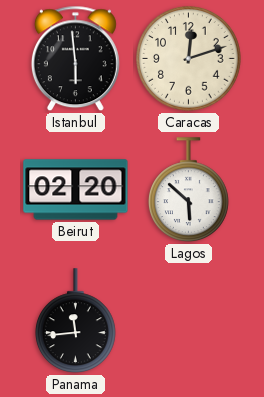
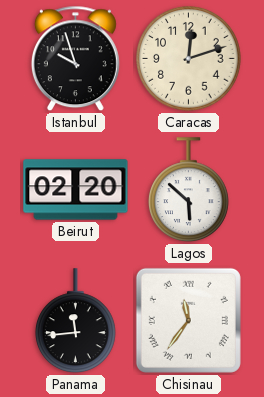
Istanbul: 5:59 -> 9:57
Chisinau: none -> 11:36
